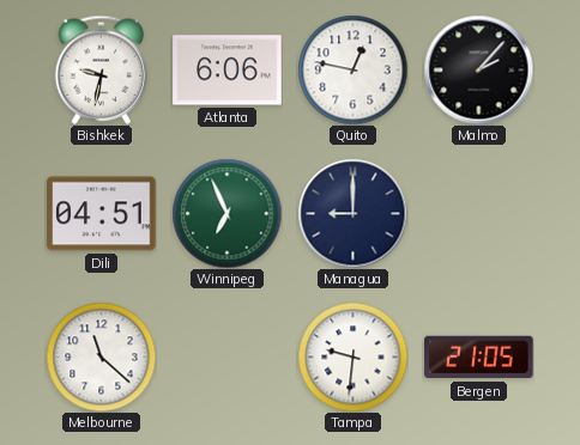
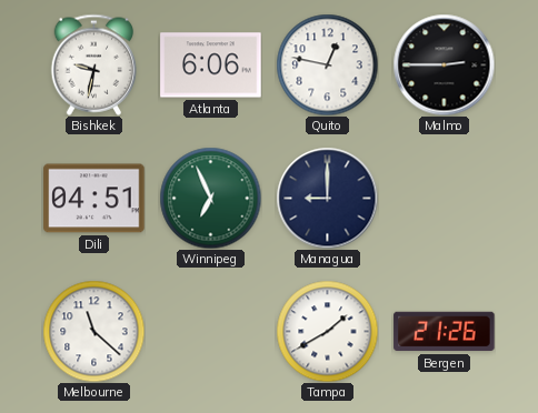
Malmo: 2:07 -> 2:45
Tampa: 9:31 -> 1:40
Bergen: 21:05 -> 21:26
